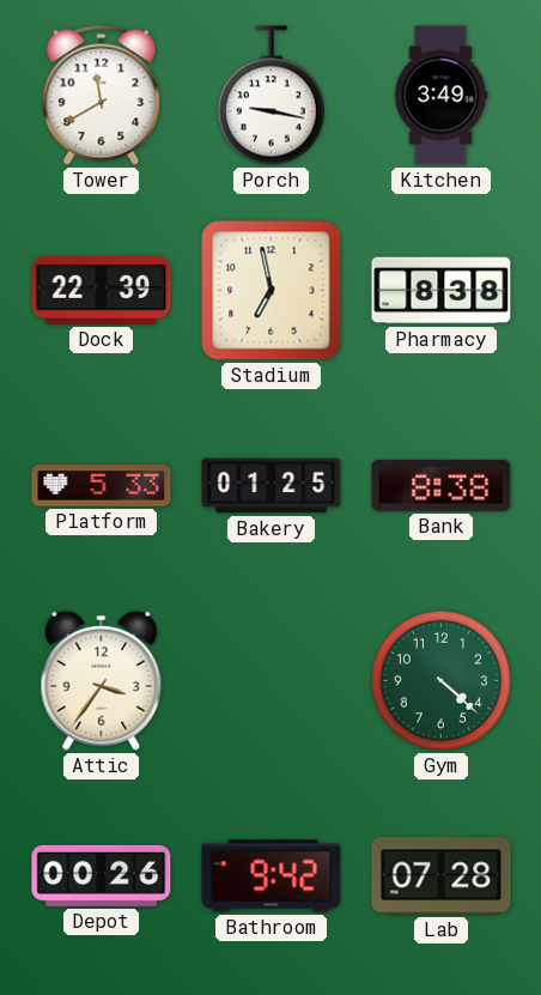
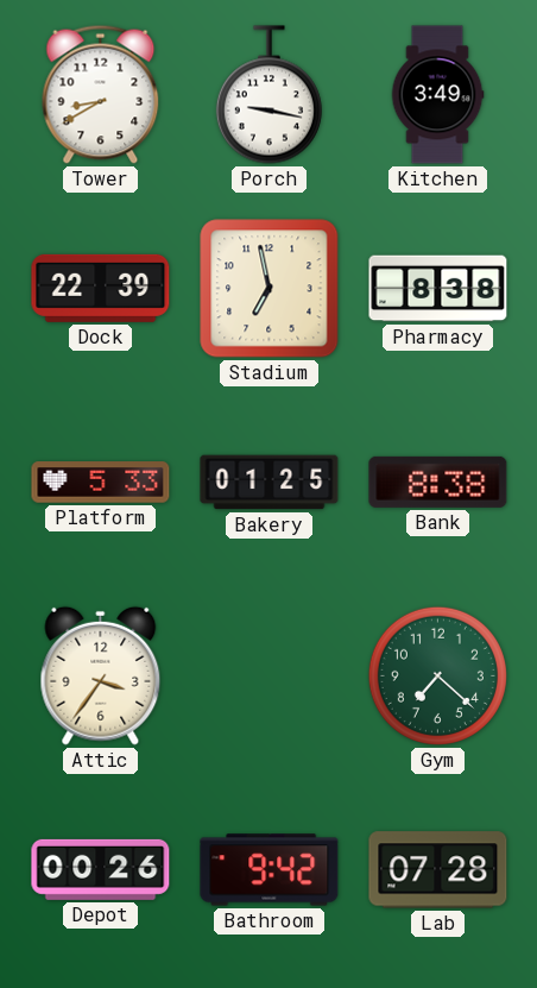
Tower: 11:40 -> 8:40
Gym: 4:22 -> 7:22
